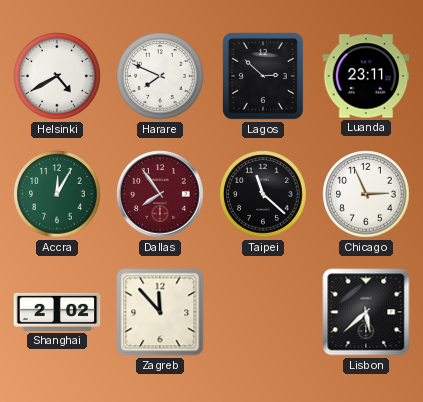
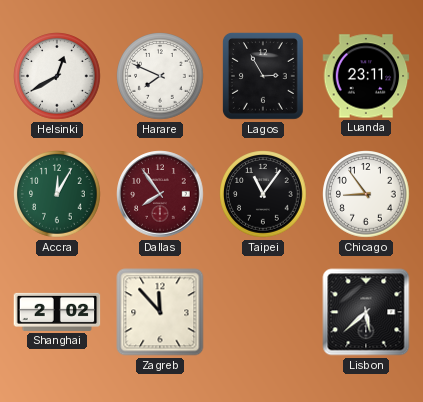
Helsinki: 4:40 -> 12:40
Lagos: 2:52 -> 2:55
Taipei: 11:22 -> 11:06
Chicago: 2:56 -> 8:54
